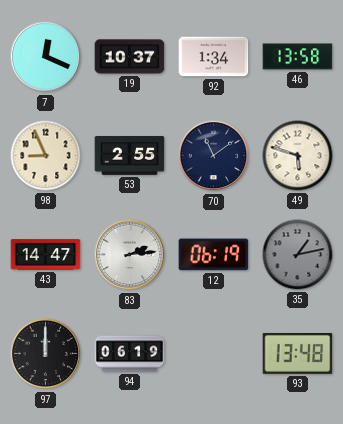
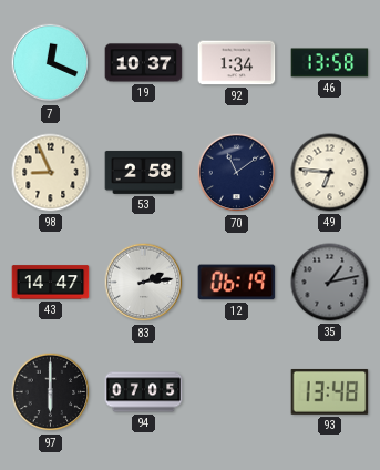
53: 2:55 -> 2:58
49: 5:48 -> 6:46
97: 12:00 -> 6:00
94: 06:19 -> 07:05
